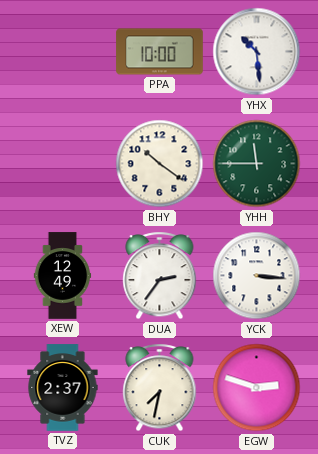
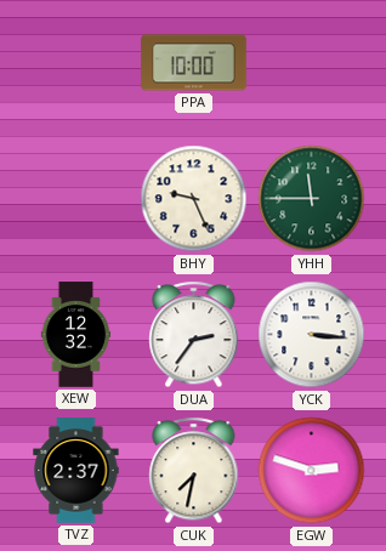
YHX: 10:29 -> none
BHY: 10:21 -> 9:26
XEW: 12:49 -> 12:32
